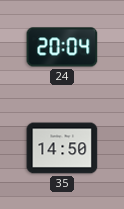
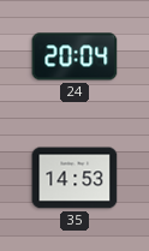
35: 14:50 -> 14:53
